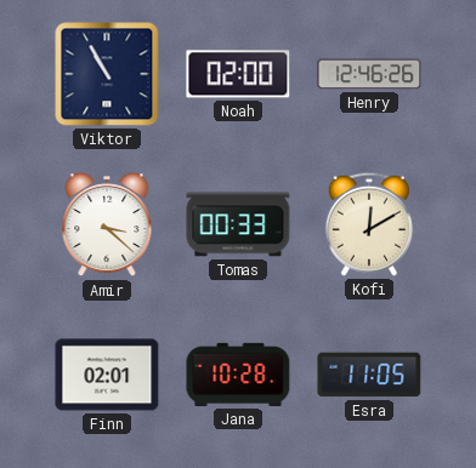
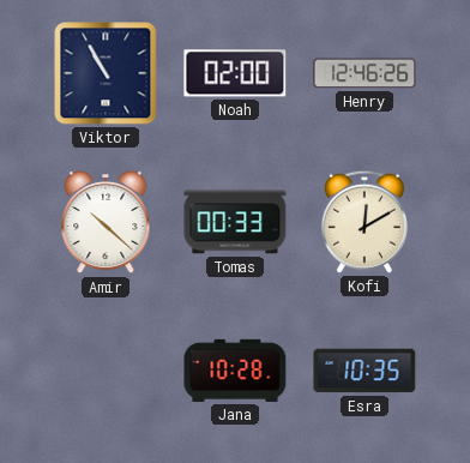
Amir: 3:22 -> 10:22
Finn: 02:01 -> none
Esra: 11:05 -> 10:35
